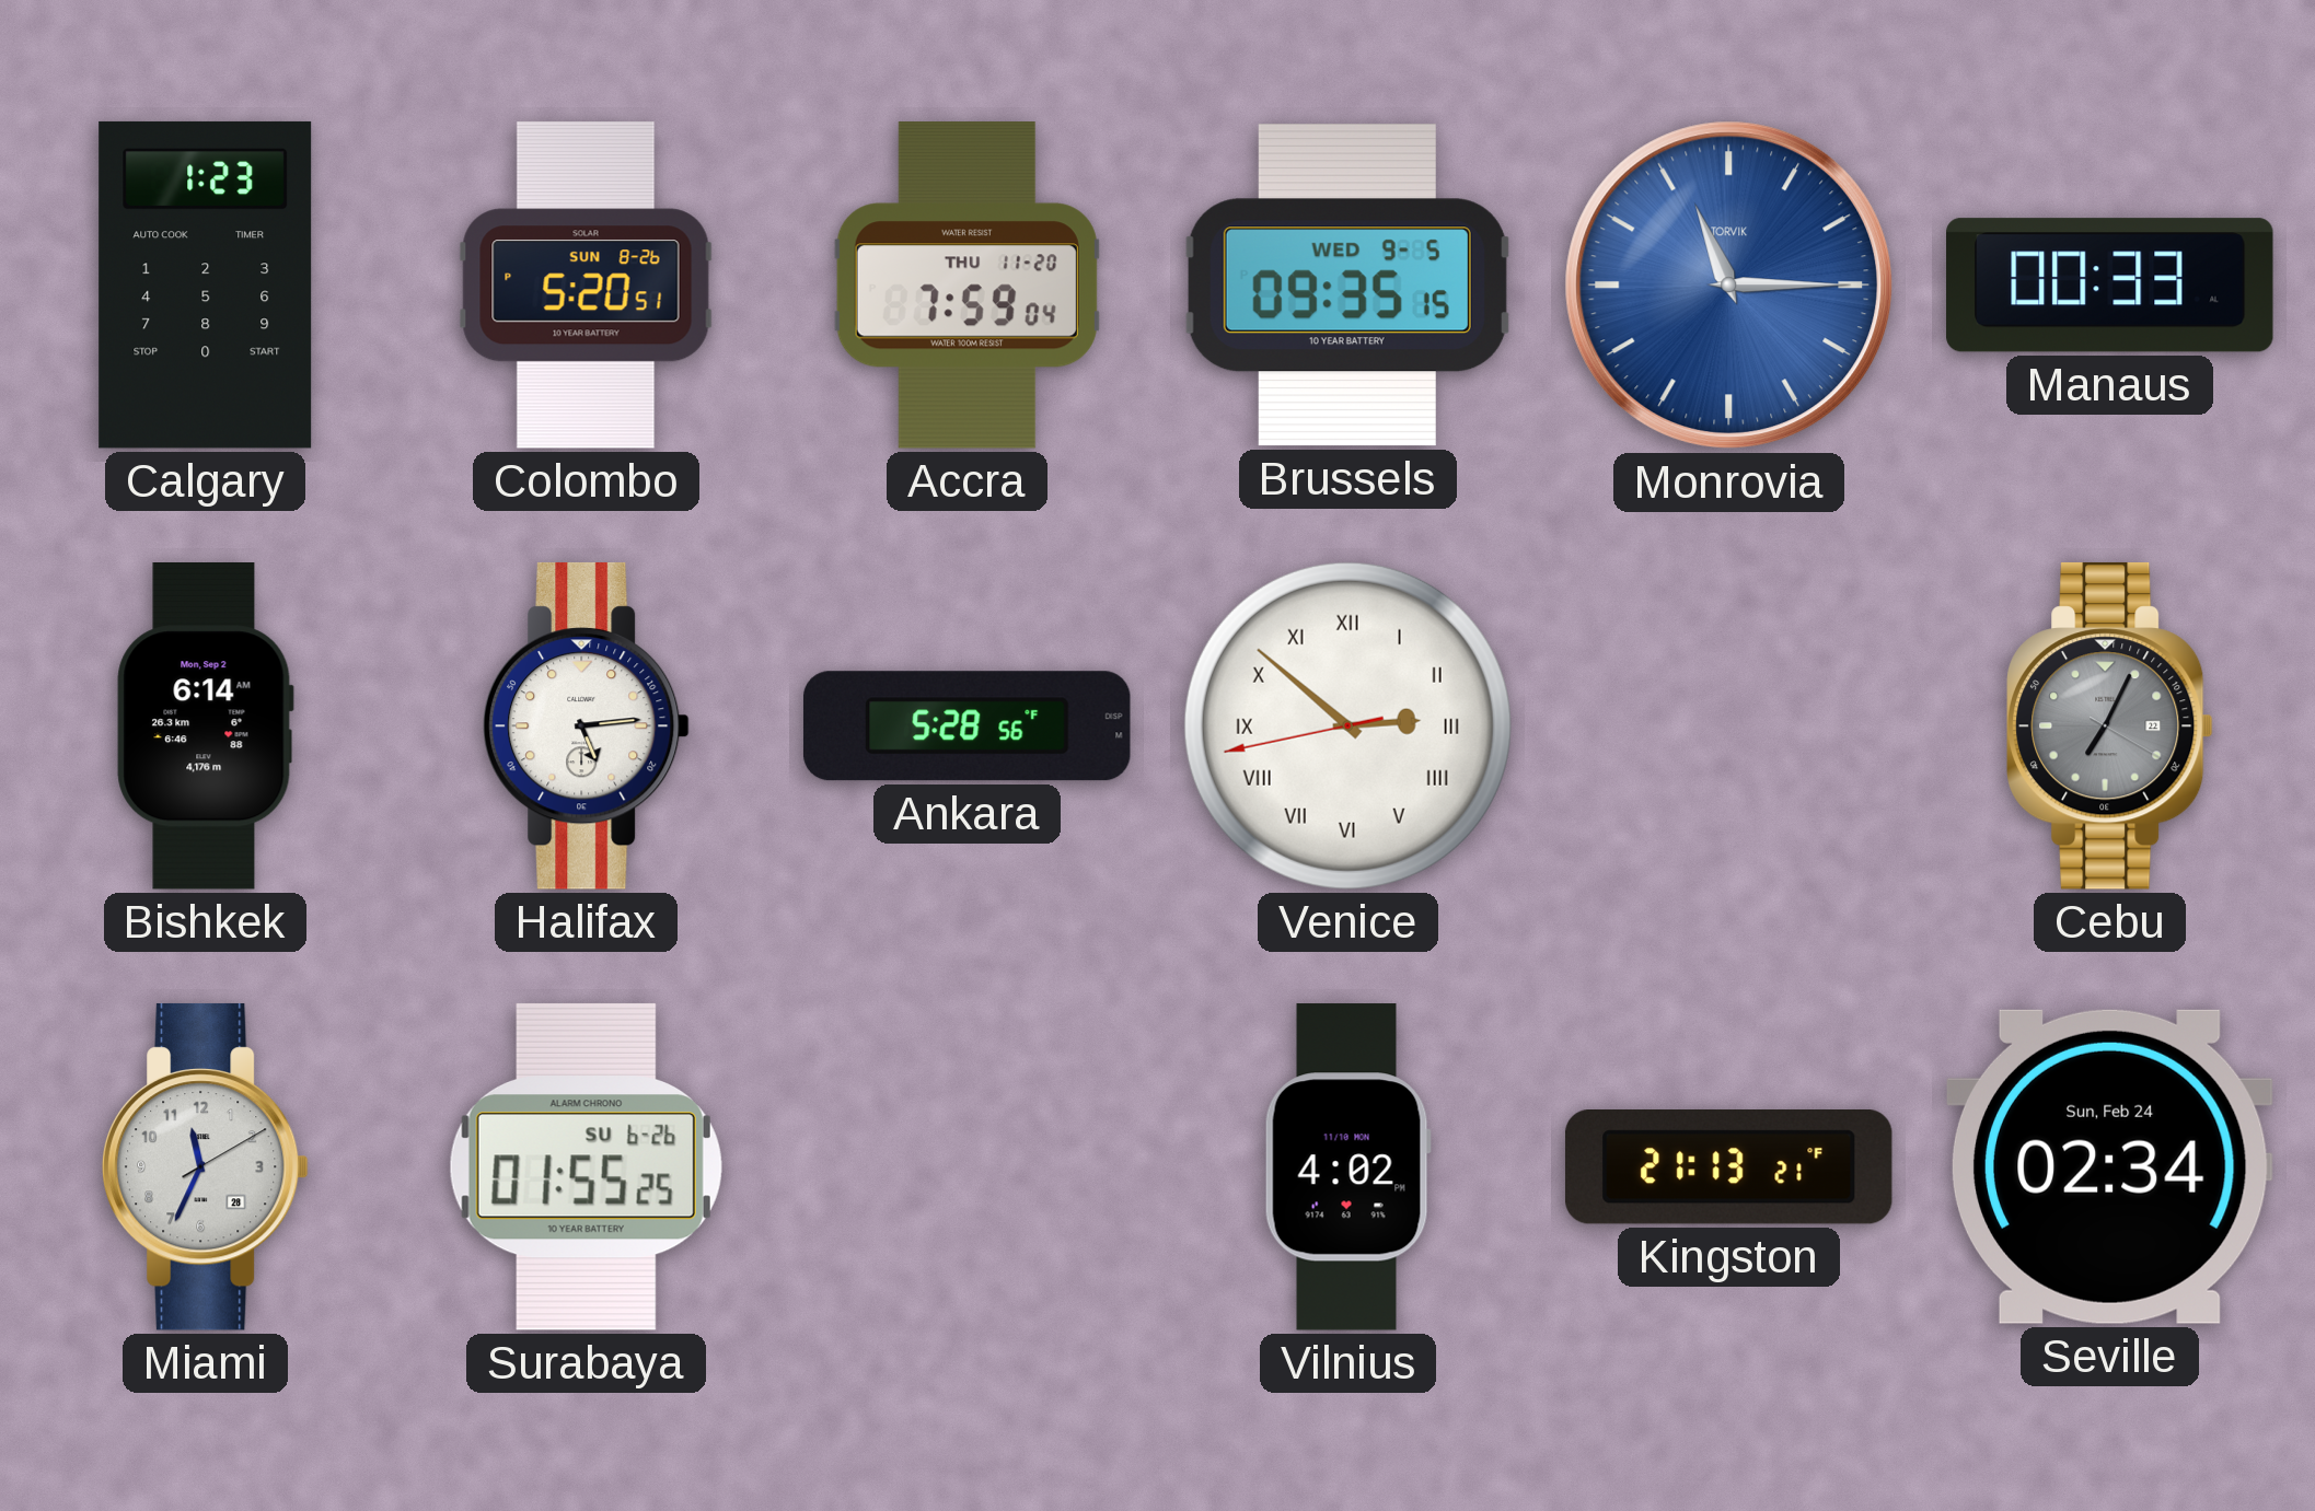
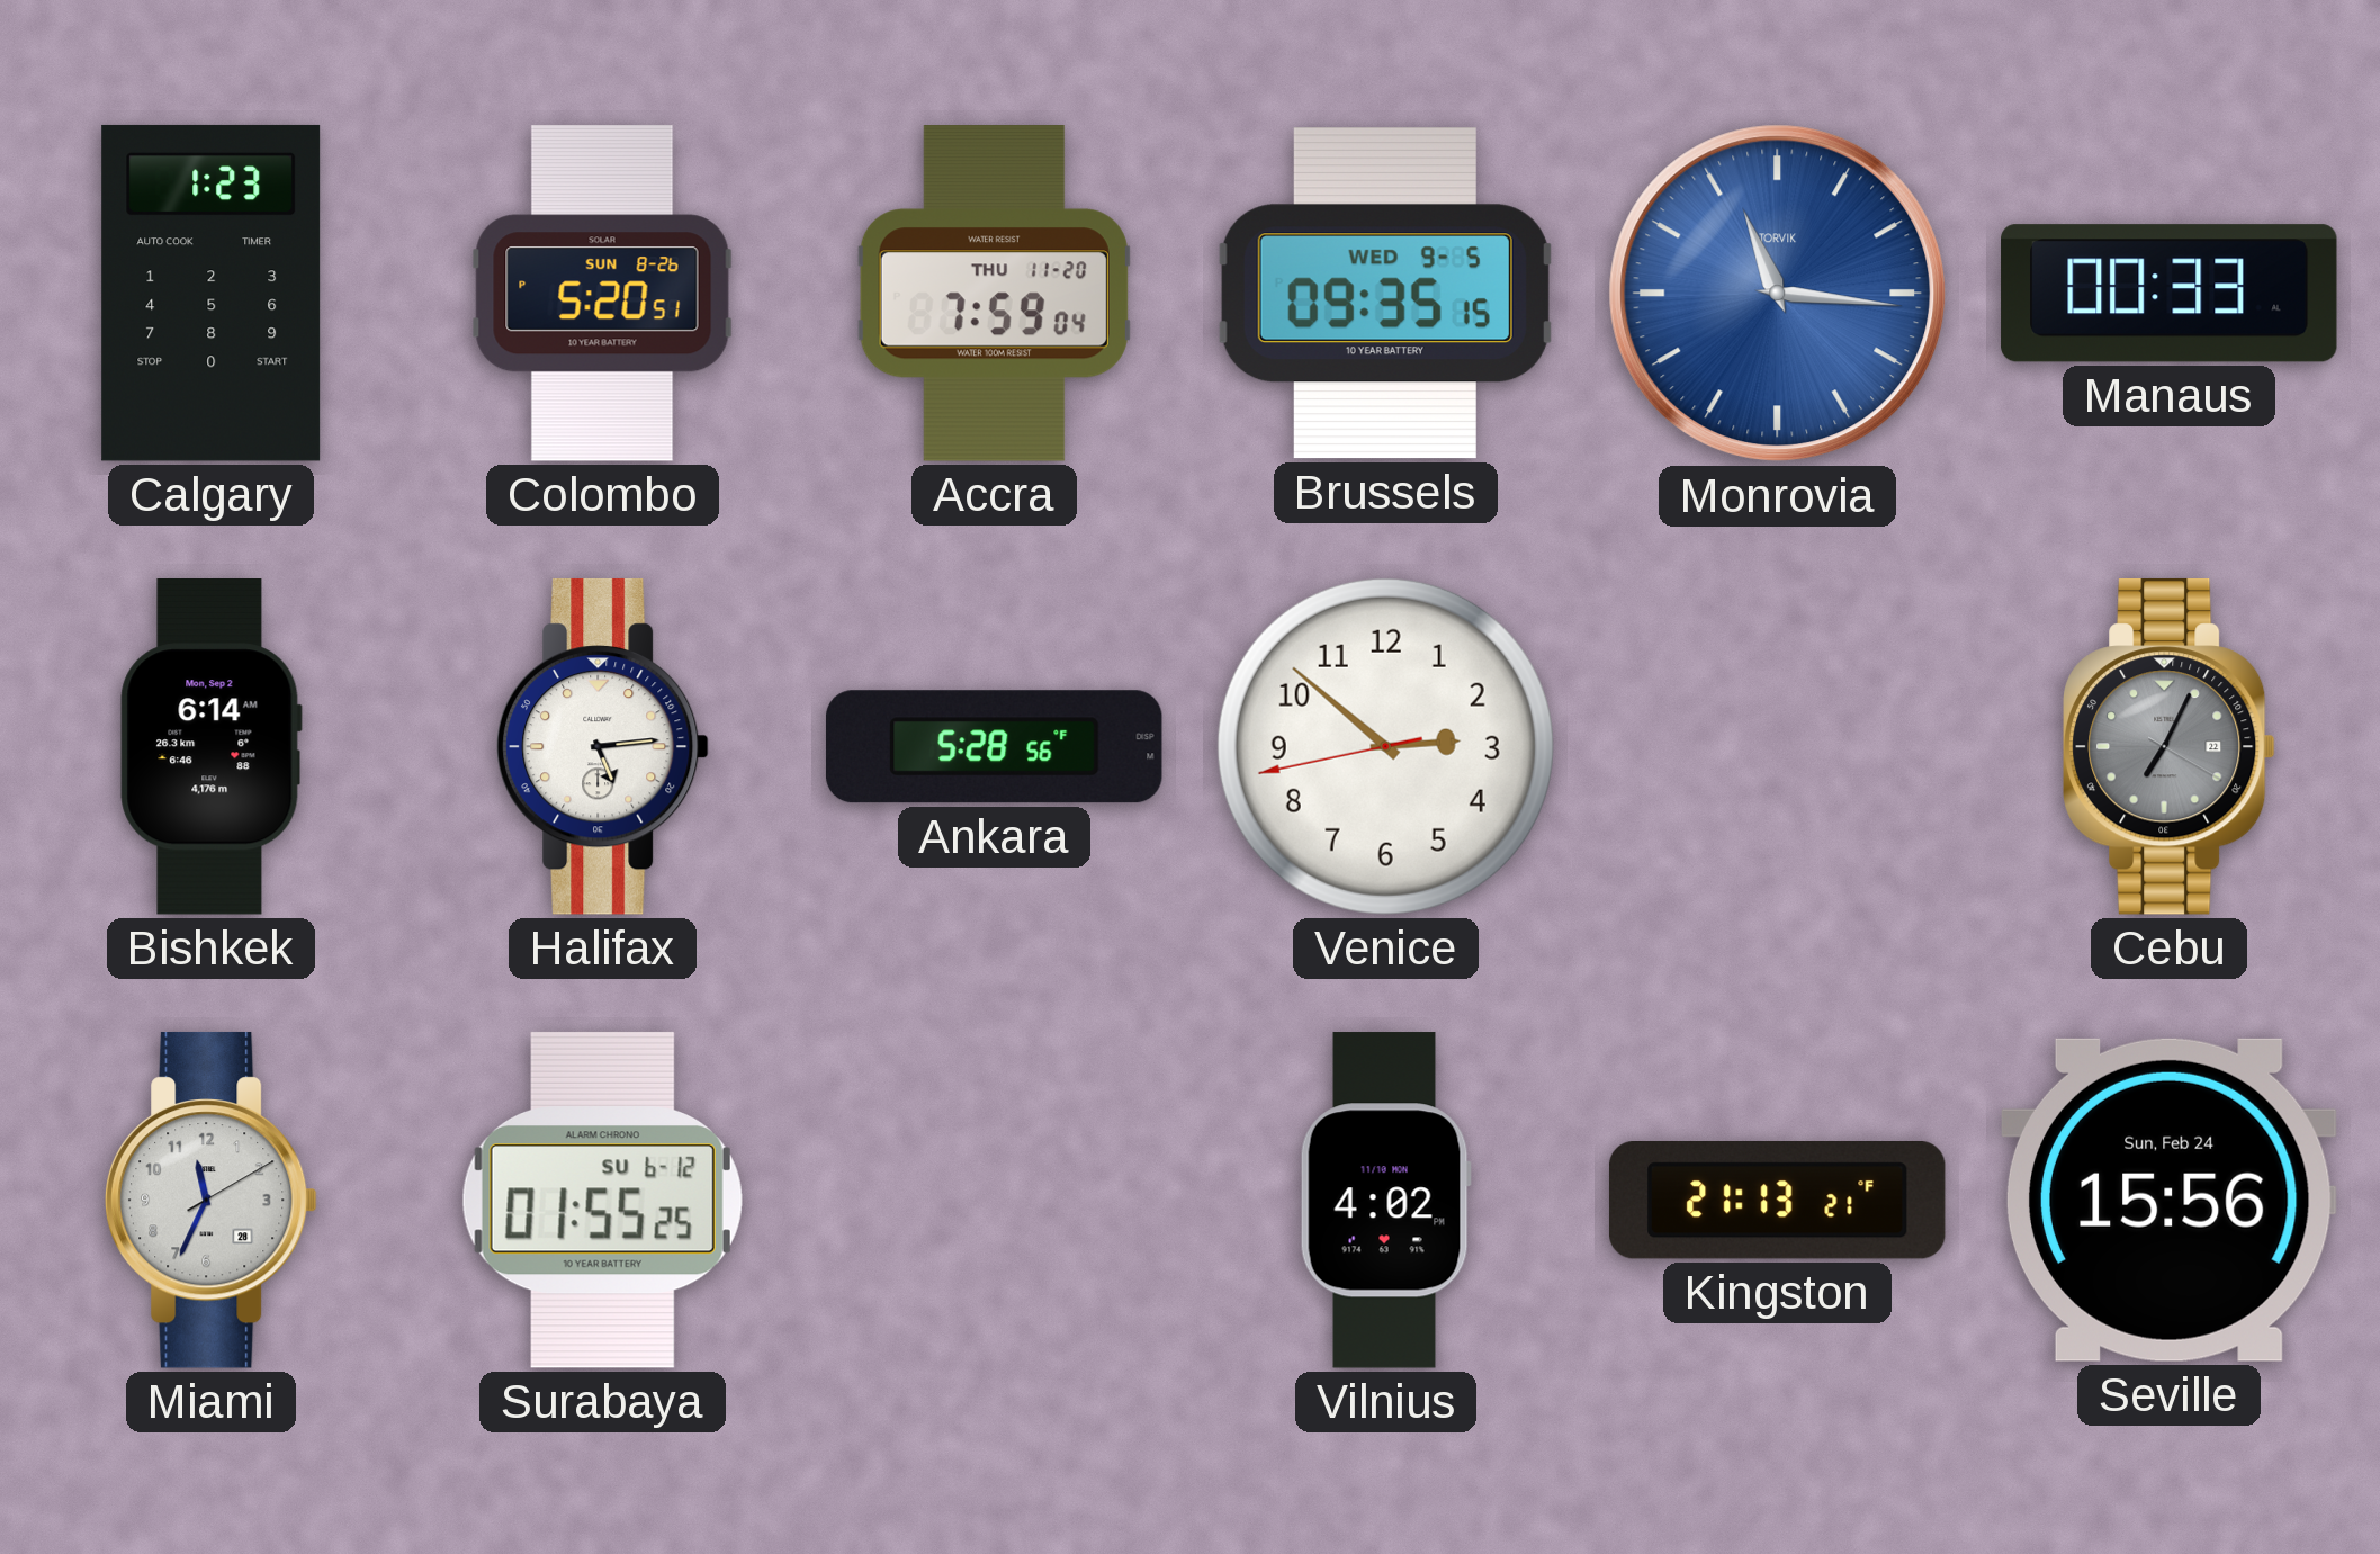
Monrovia: 11:15 -> 11:16
Venice numerals: Roman -> Arabic
Surabaya date: SU 6-26 -> SU 6-12
Seville: 02:34 -> 15:56
